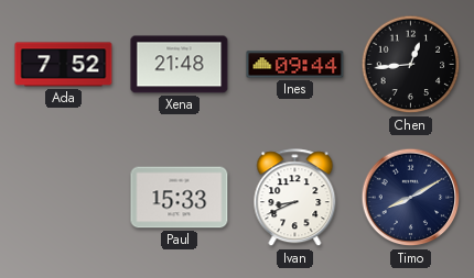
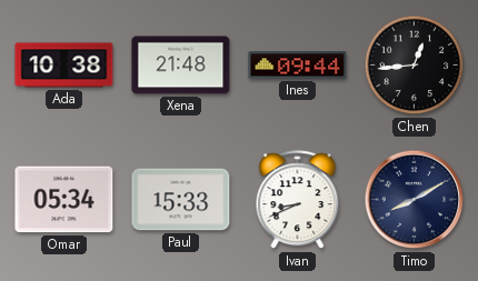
Ada: 7:52 -> 10:38
Omar: none -> 05:34
